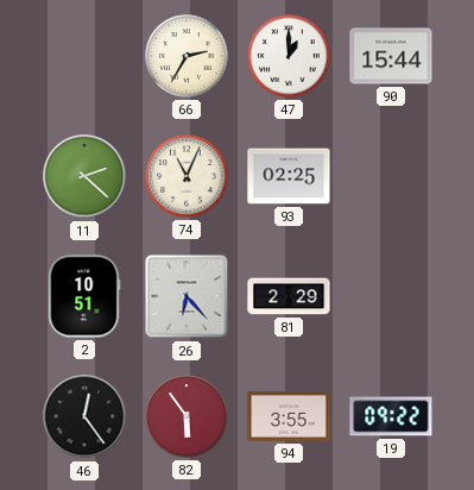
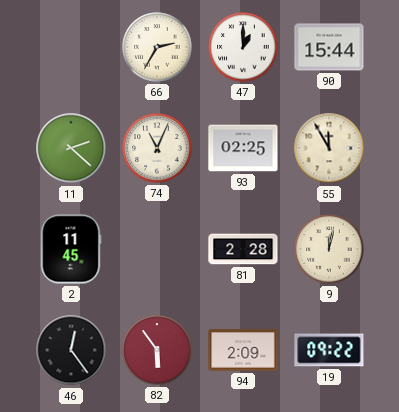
55: none -> 11:55
2: 10:51 -> 11:45
26: 6:23 -> none
81: 2:29 -> 2:28
9: none -> 12:02
94: 3:55 -> 2:09
